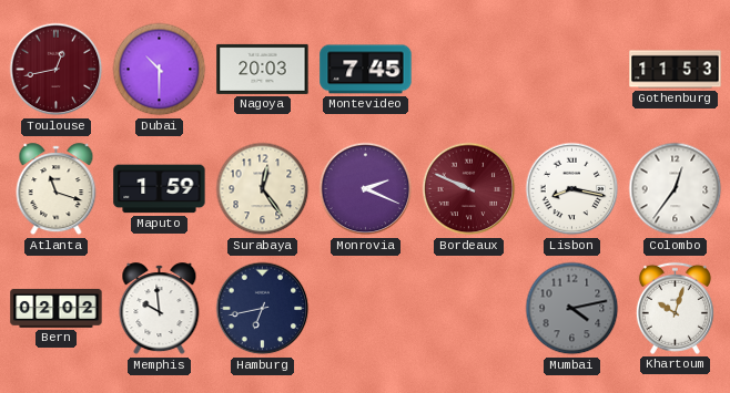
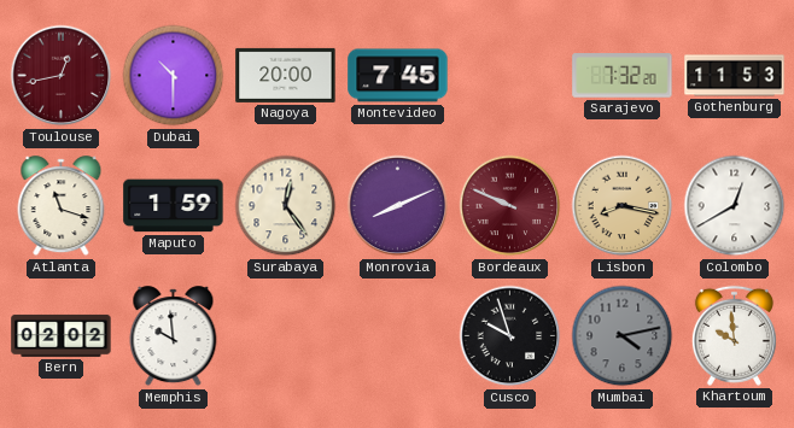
Nagoya: 20:03 -> 20:00
Sarajevo: none -> 7:32
Monrovia: 2:19 -> 8:11
Lisbon dial: white -> champagne
Colombo: 12:36 -> 12:40
Hamburg: 6:43 -> none
Cusco: none -> 9:57
Khartoum: 10:03 -> 9:59
